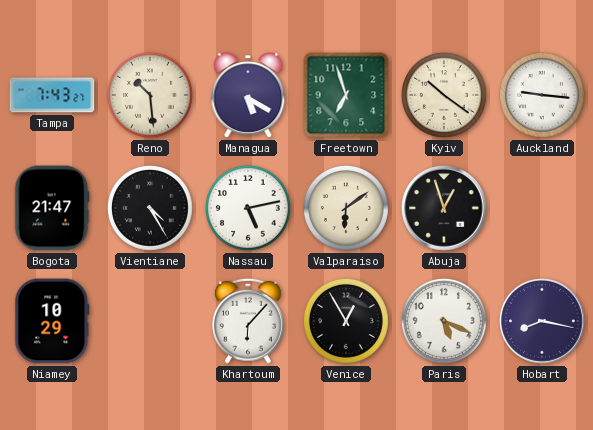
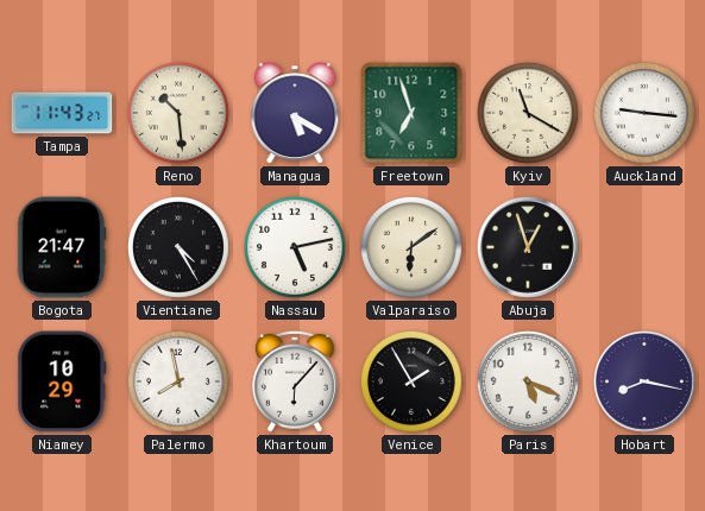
Tampa: 7:43 -> 11:43
Kyiv: 10:21 -> 11:20
Palermo: none -> 7:58
Venice: 12:55 -> 1:55
